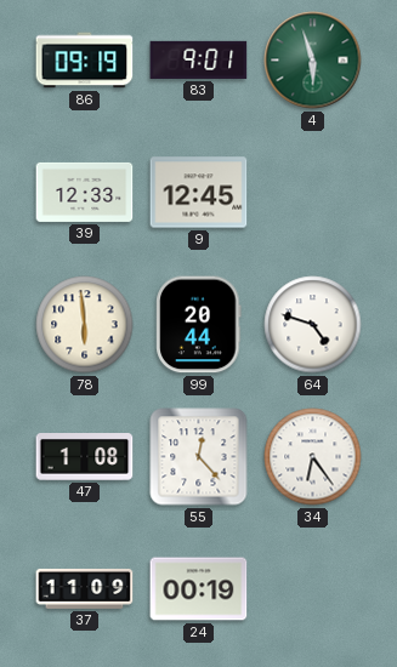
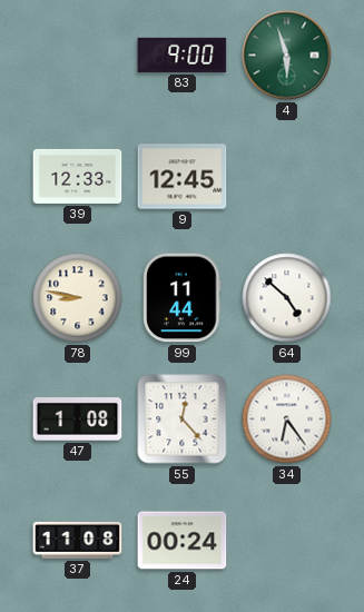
86: 09:19 -> none
83: 9:01 -> 9:00
78: 5:59 -> 8:47
99: 20:44 -> 11:44
64: 4:48 -> 4:52
37: 11:09 -> 11:08
24: 00:19 -> 00:24
